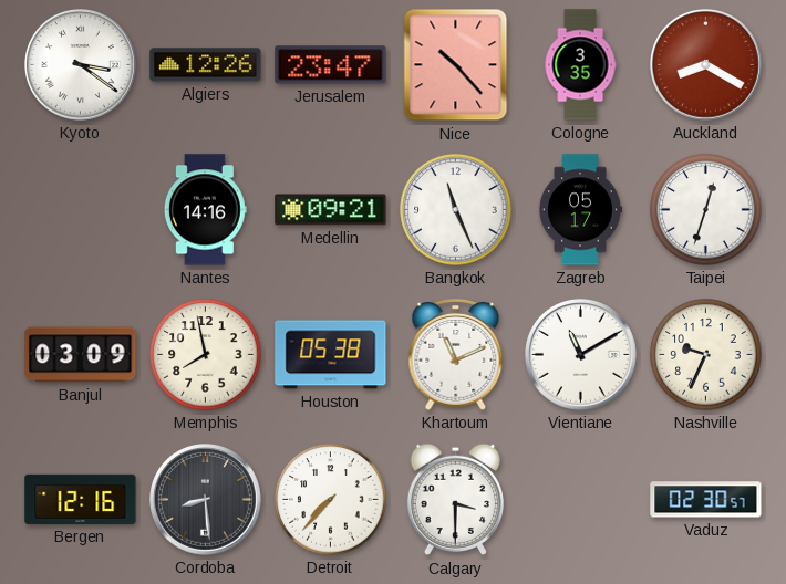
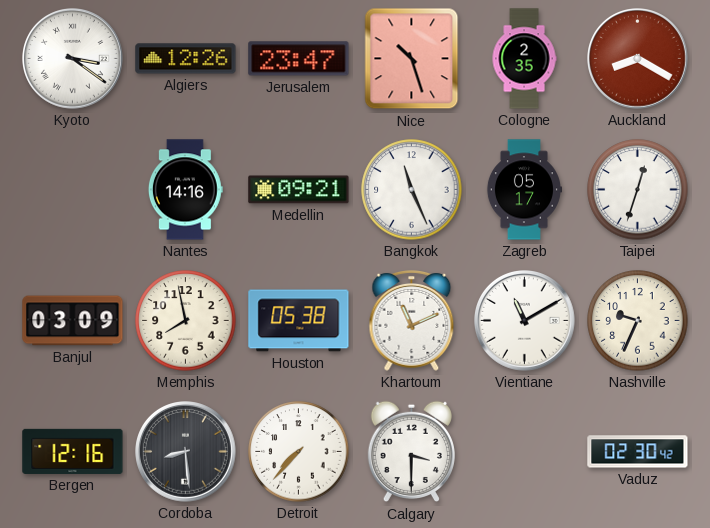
Nice: 10:23 -> 10:27
Cologne: 3:35 -> 2:35
Vaduz: 02:30:57 -> 02:30:42
